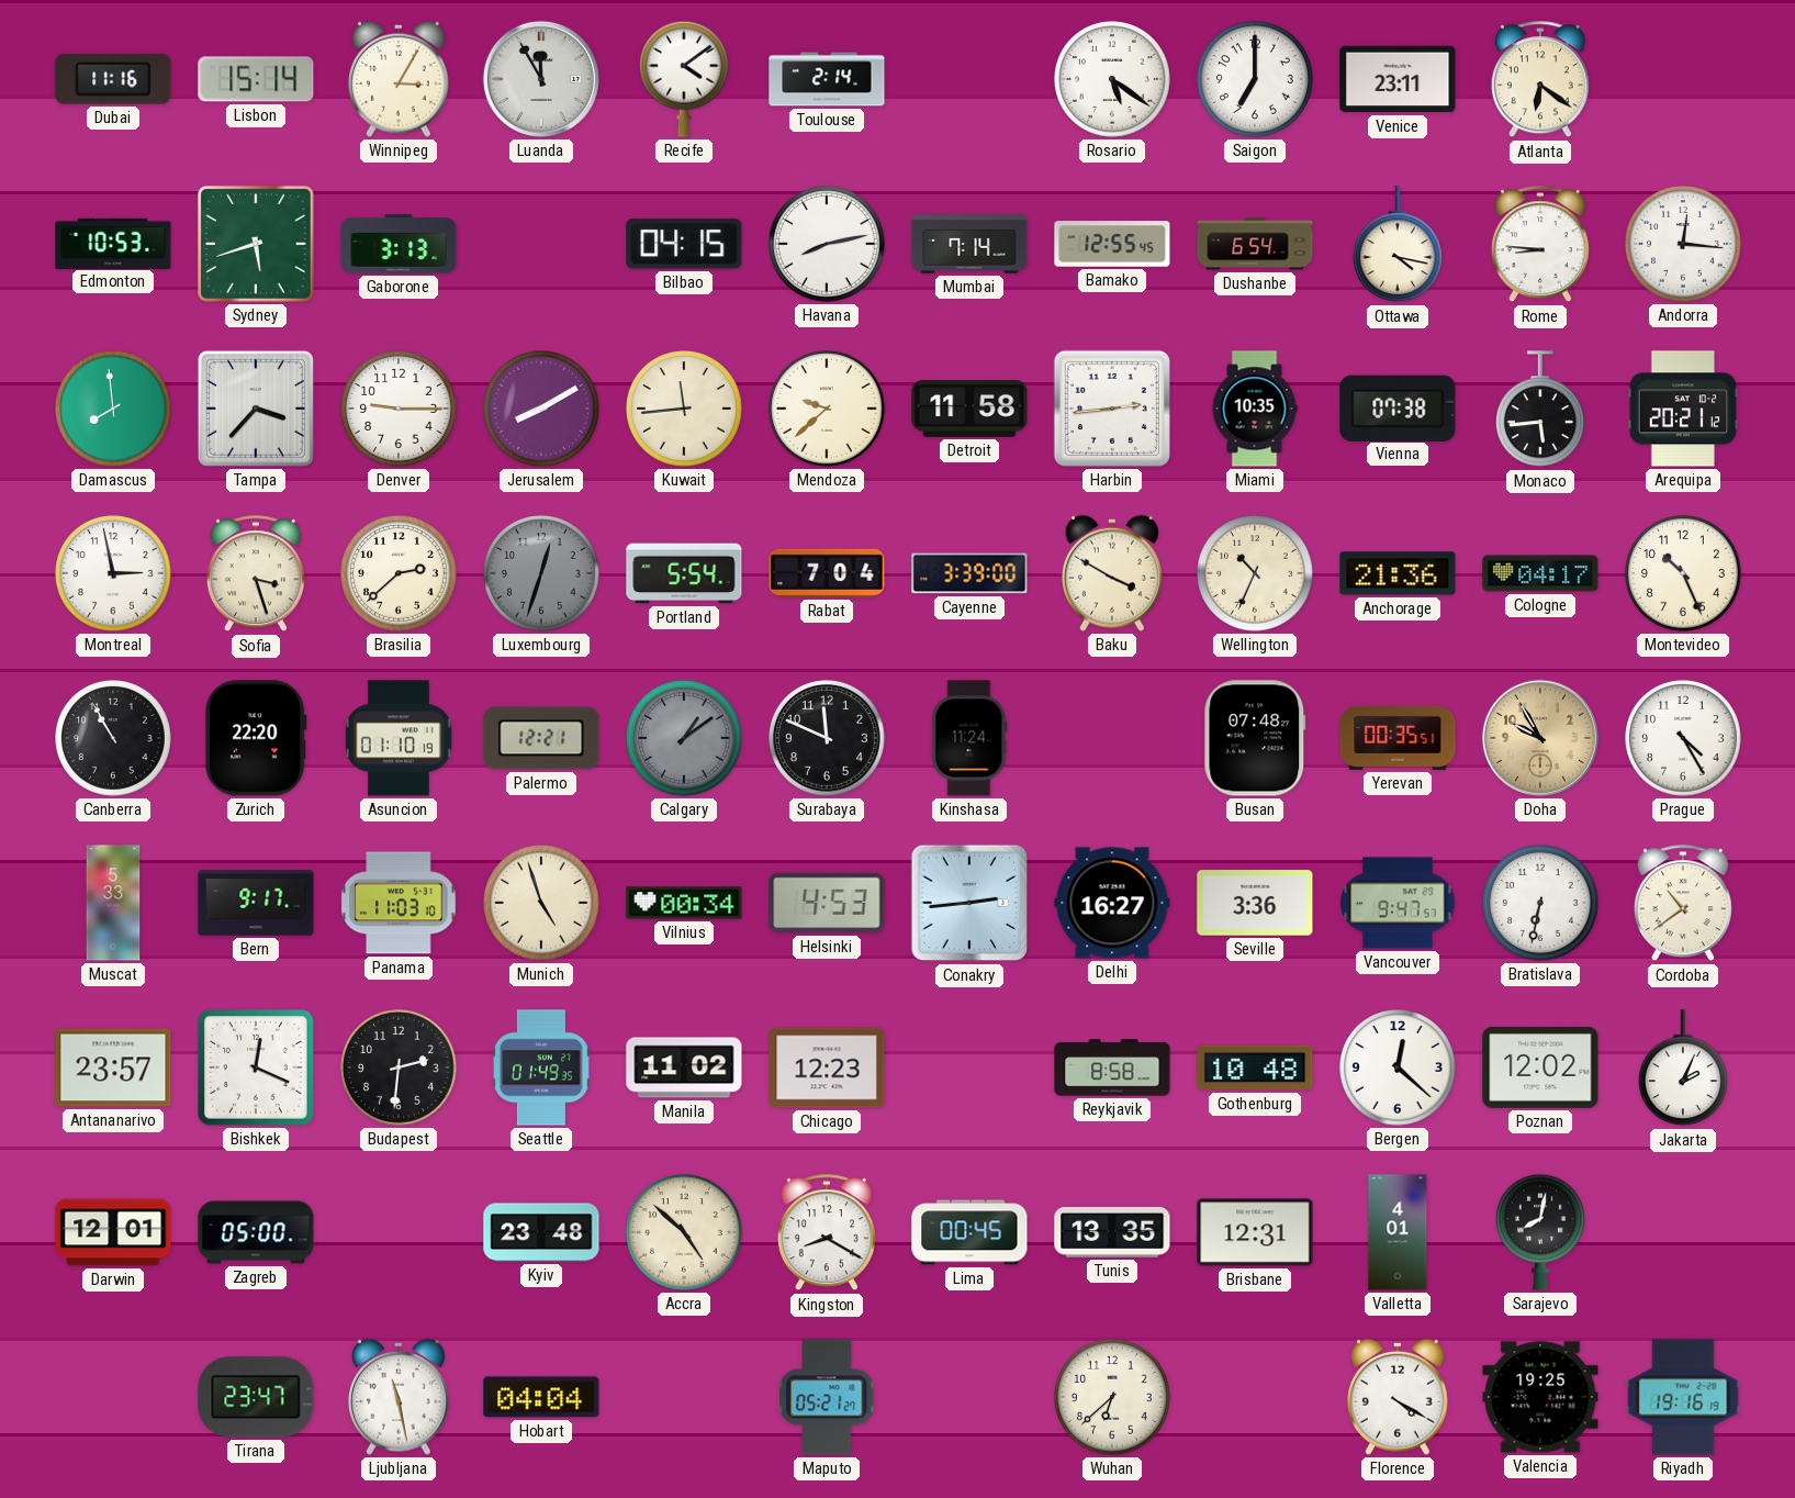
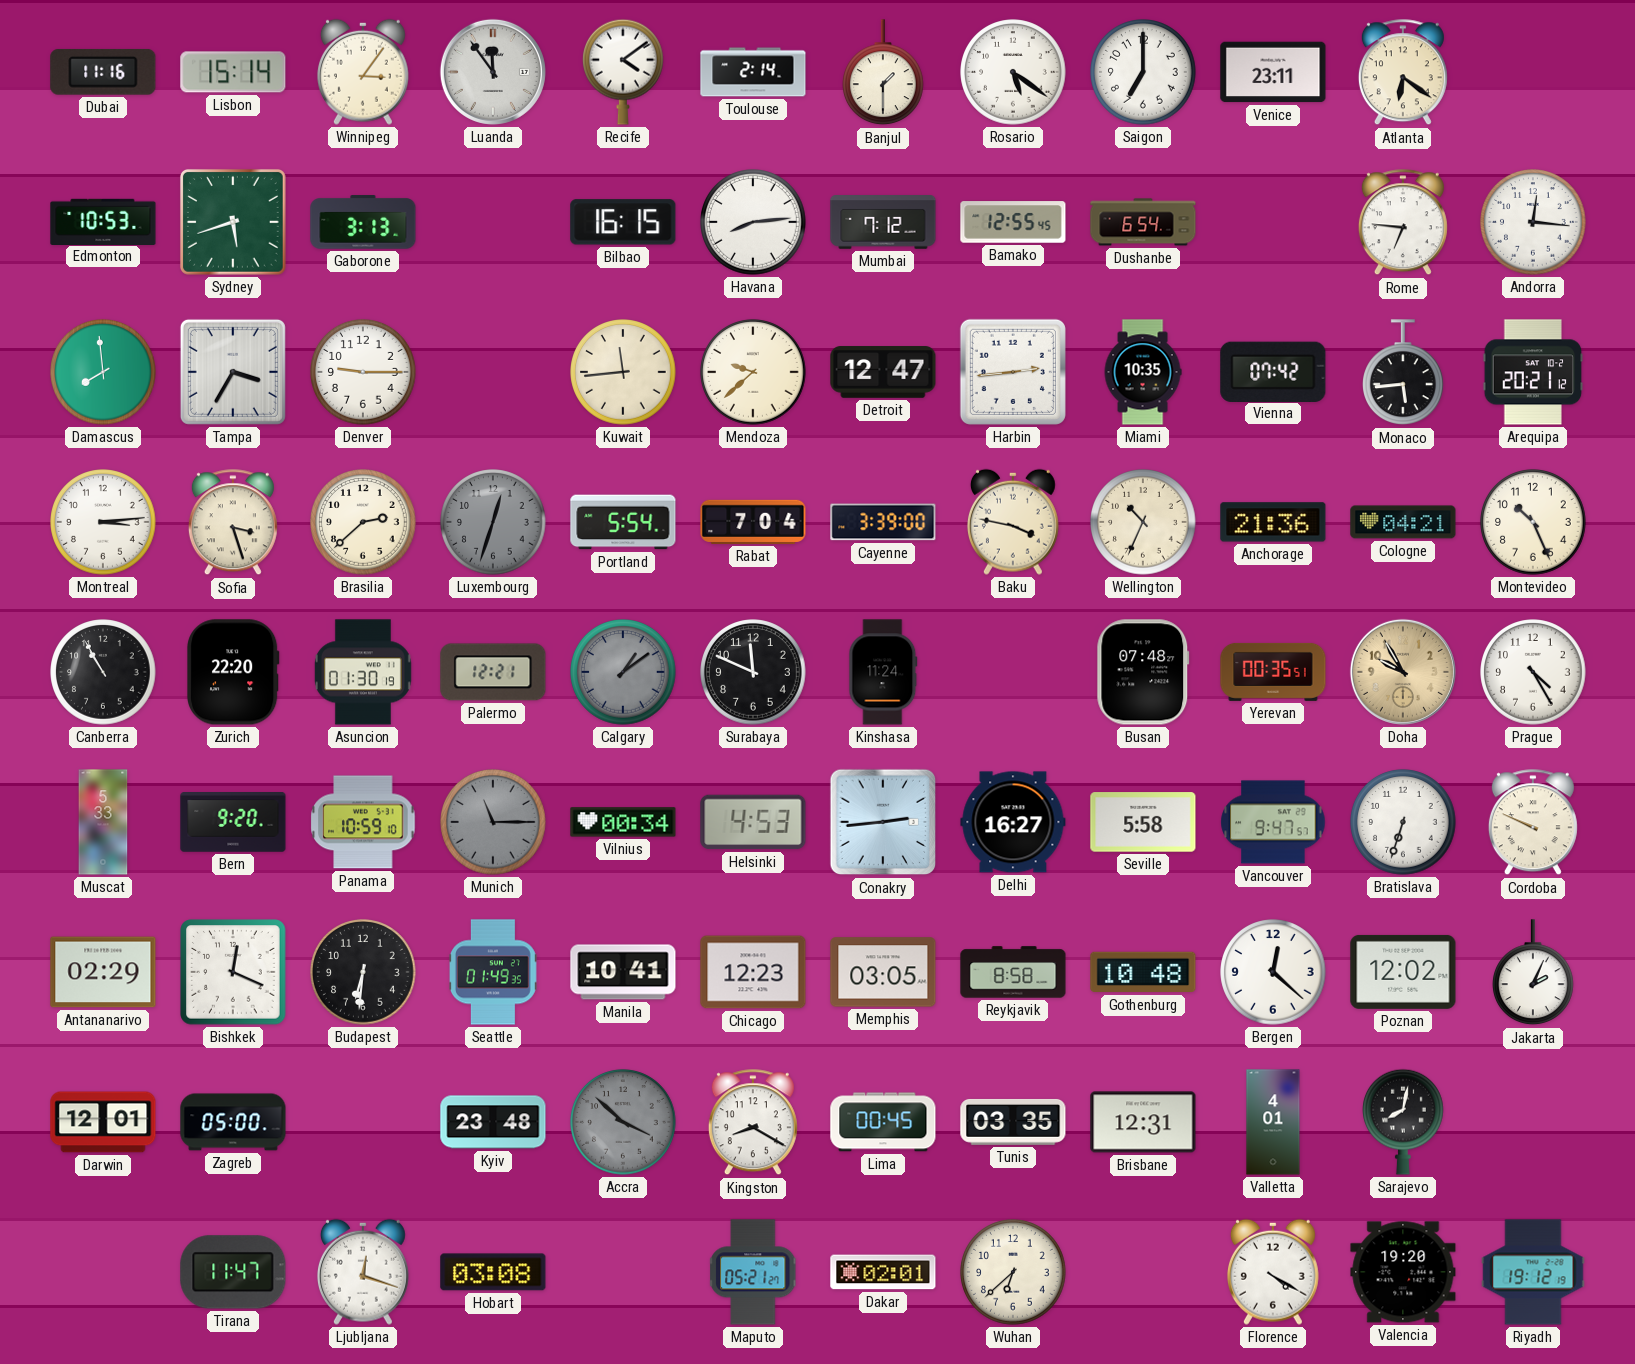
Winnipeg: 3:05 -> 3:06
Luanda: 11:55 -> 11:54
Banjul: none -> 1:30
Bilbao: 04:15 -> 16:15
Havana: 8:13 -> 8:14
Mumbai: 7:14 -> 7:12
Ottawa: 4:17 -> none
Rome: 8:46 -> 6:46
Tampa: 3:37 -> 3:35
Jerusalem: 8:10 -> none
Detroit: 11:58 -> 12:47
Vienna: 07:38 -> 07:42
Montreal: 2:58 -> 3:14
Baku: 3:50 -> 3:47
Cologne: 04:17 -> 04:21
Asuncion: 01:10 -> 01:30
Bern: 9:17 -> 9:20
Panama: 11:03 -> 10:59
Munich: 4:57 -> 11:15
Munich dial: cream -> grey
Seville: 3:36 -> 5:58
Bratislava: 6:32 -> 6:33
Cordoba: 10:39 -> 9:49
Antananarivo: 23:57 -> 02:29
Budapest: 2:31 -> 6:31
Manila: 11:02 -> 10:41
Memphis: none -> 03:05
Accra: 4:52 -> 3:52
Accra dial: cream -> grey
Tunis: 13:35 -> 03:35
Tirana: 23:47 -> 11:47
Ljubljana: 11:28 -> 12:18
Hobart: 04:04 -> 03:08
Dakar: none -> 02:01
Valencia: 19:25 -> 19:20
Riyadh: 19:16 -> 19:12
